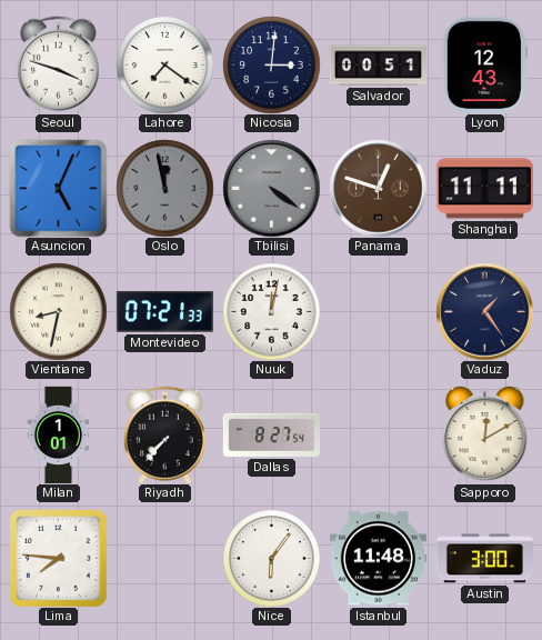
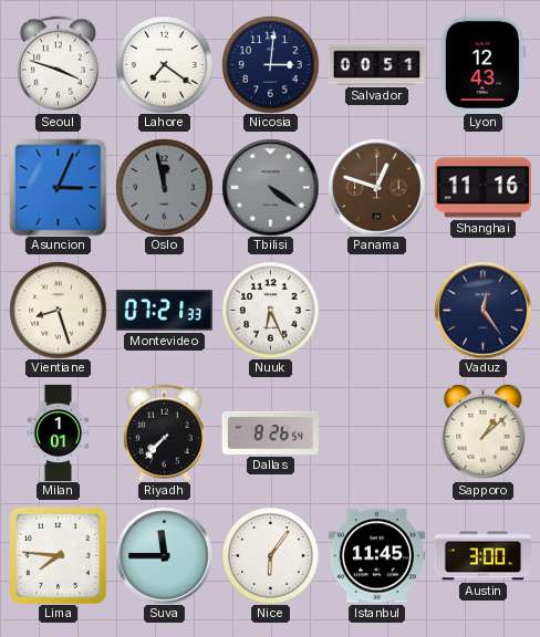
Asuncion: 5:04 -> 3:04
Shanghai: 11:11 -> 11:16
Vientiane: 8:32 -> 8:27
Nuuk: 12:02 -> 6:26
Vaduz: 1:24 -> 12:24
Dallas: 8:27 -> 8:26
Sapporo: 12:10 -> 1:08
Suva: none -> 11:45
Istanbul: 11:48 -> 11:45
